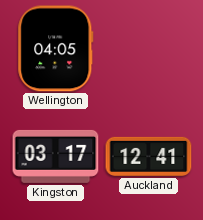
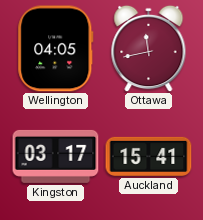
Ottawa: none -> 11:43
Auckland: 12:41 -> 15:41
